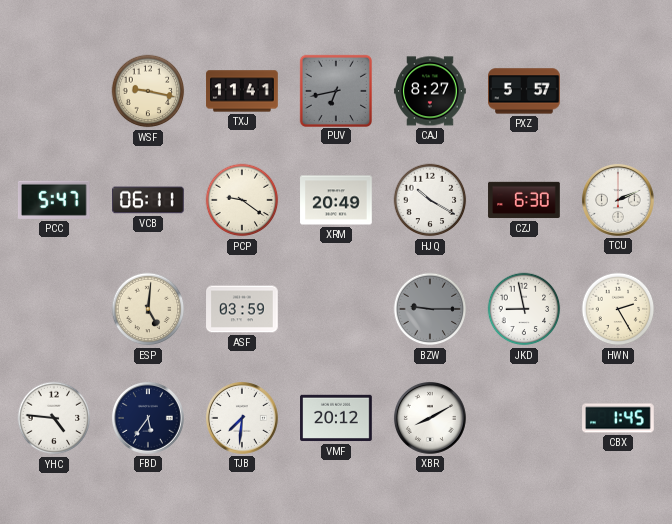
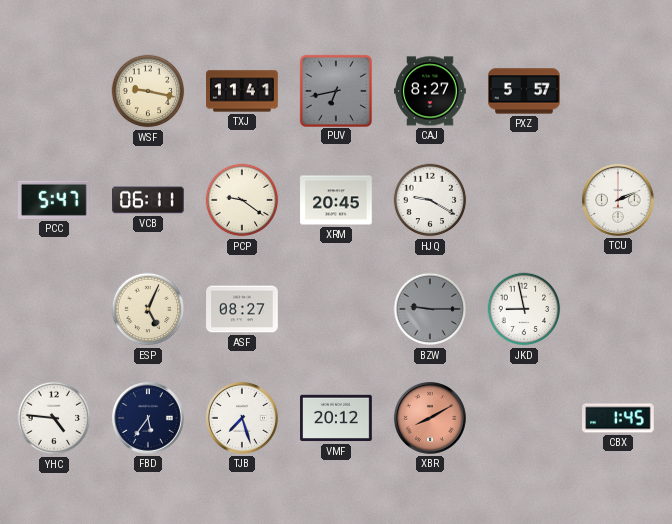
XRM: 20:49 -> 20:45
HJQ: 10:20 -> 9:20
CZJ: 6:30 -> none
ESP: 5:01 -> 5:04
ASF: 03:59 -> 08:27
HWN: 2:25 -> none
TJB: 7:31 -> 7:27
XBR dial: white -> salmon
